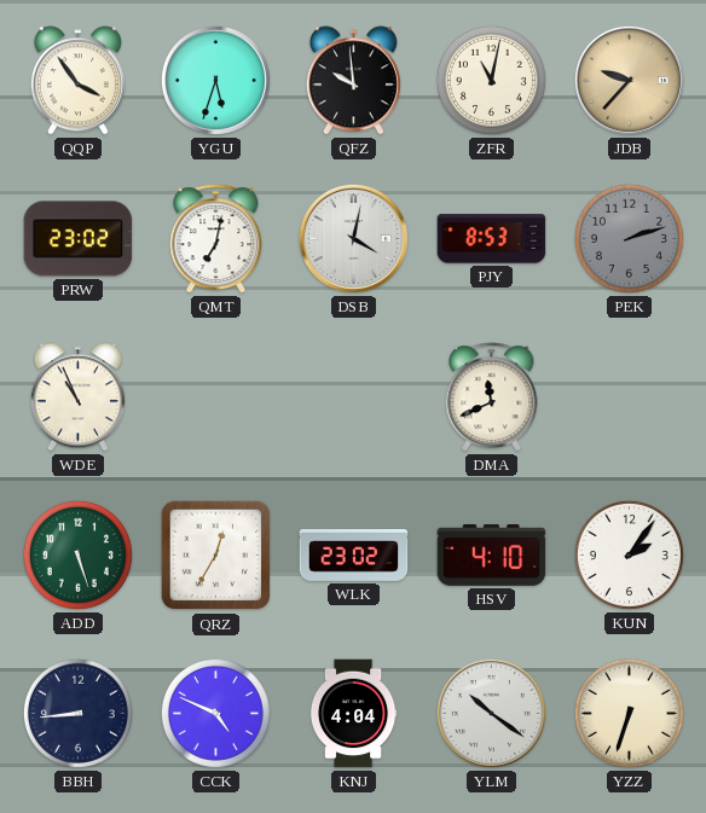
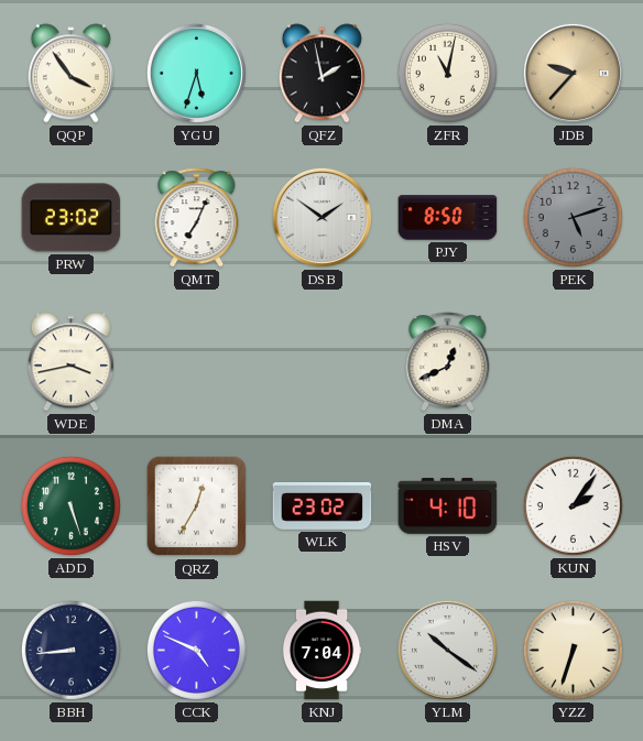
QFZ: 9:59 -> 1:58
QMT: 7:02 -> 7:04
DSB: 4:02 -> 1:51
PJY: 8:53 -> 8:50
PEK: 2:12 -> 5:12
WDE: 10:56 -> 3:43
DMA: 11:41 -> 12:41
KNJ: 4:04 -> 7:04
